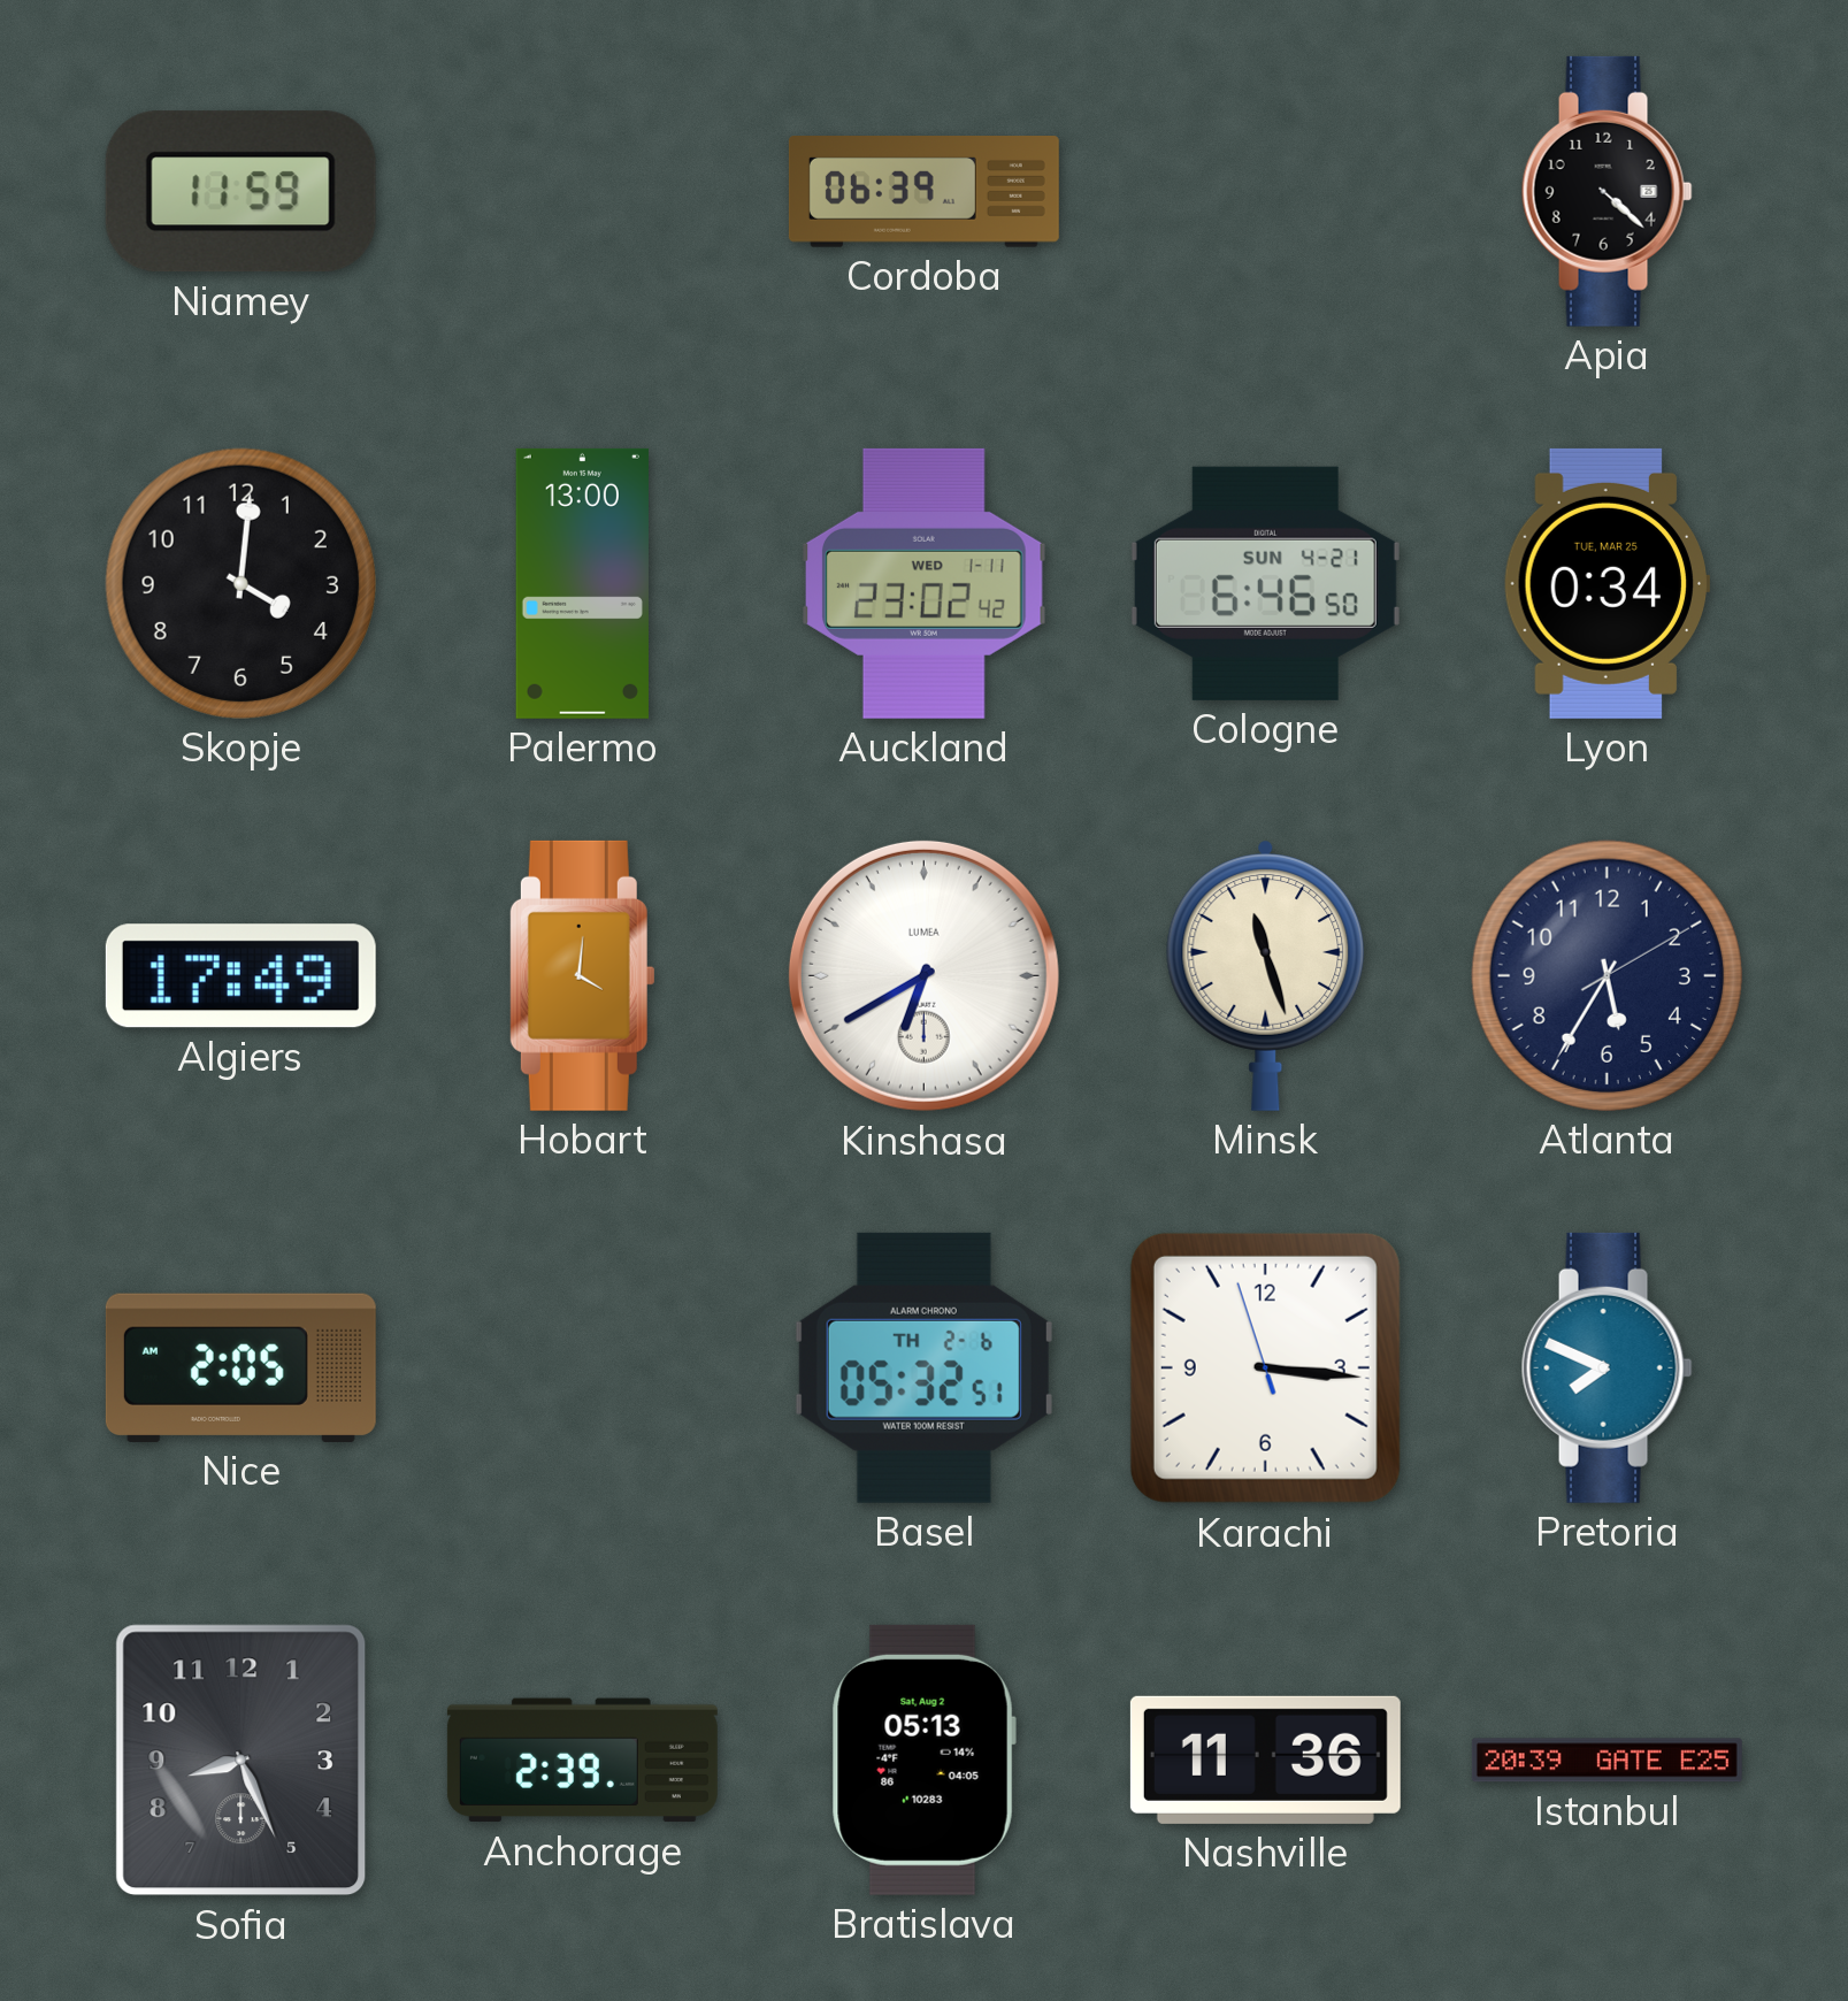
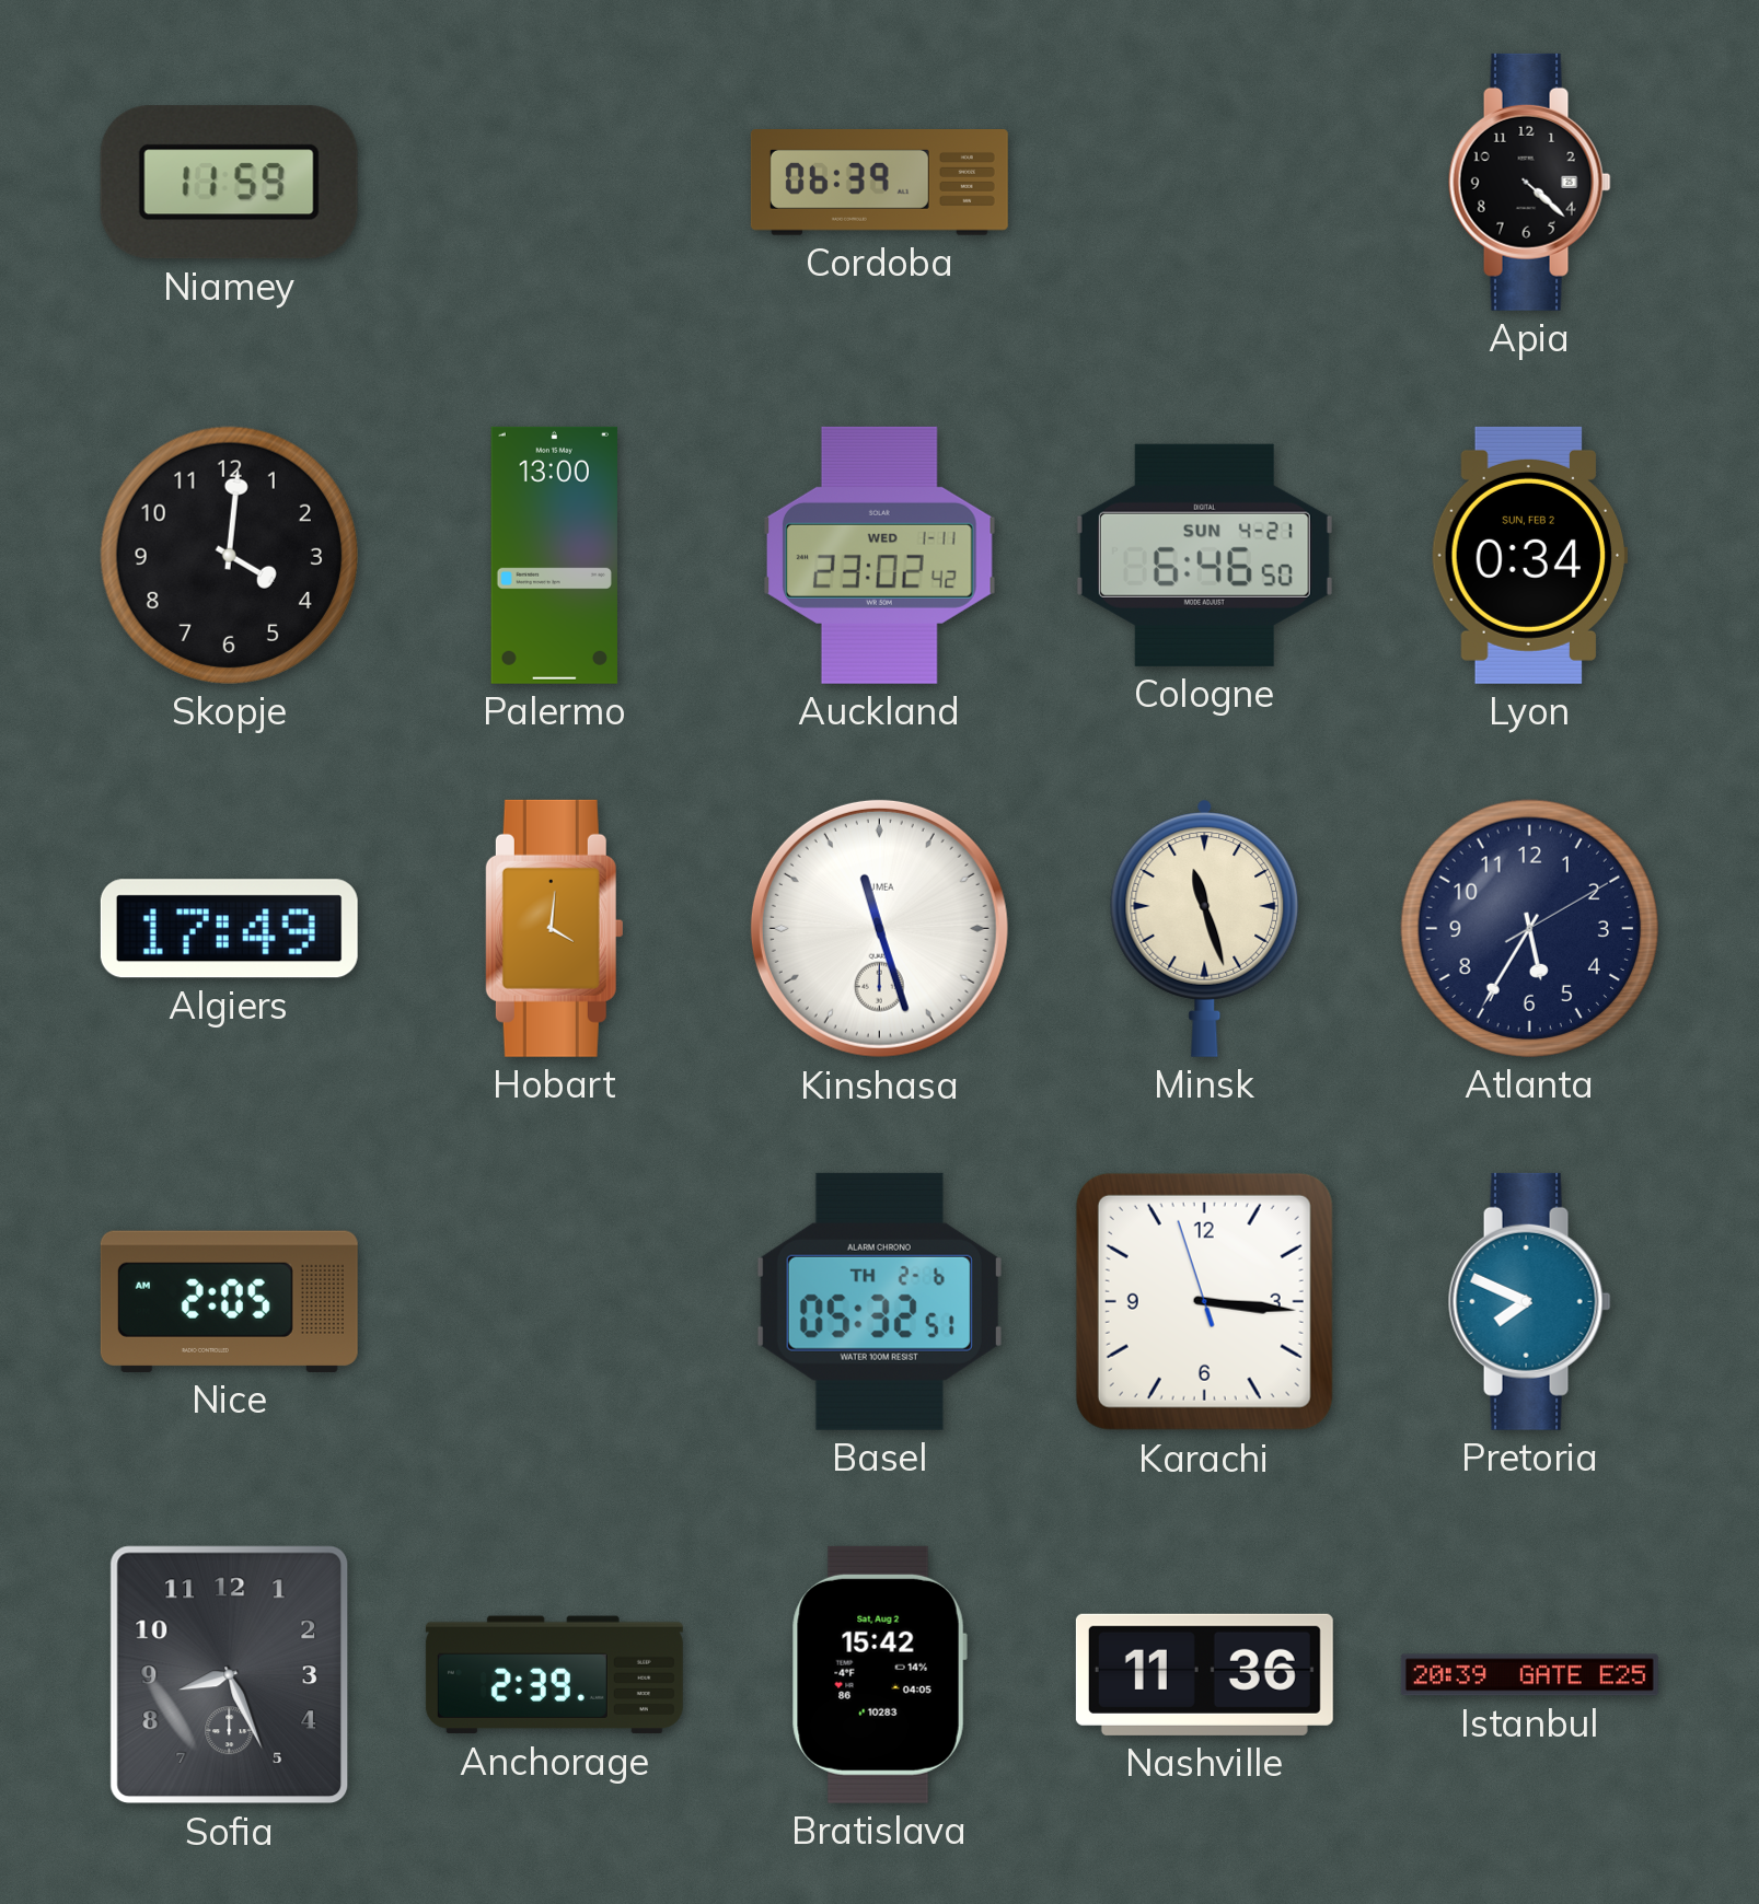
Lyon date: TUE, MAR 25 -> SUN, FEB 2
Kinshasa: 6:40 -> 11:27
Bratislava: 05:13 -> 15:42
